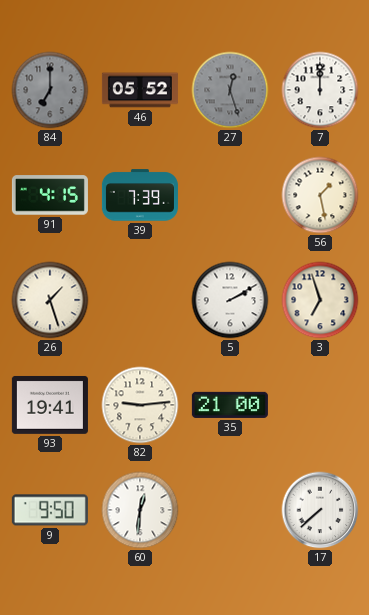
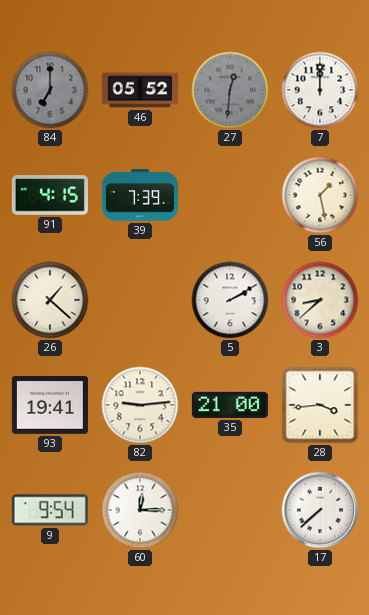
27: 12:27 -> 12:31
26: 1:27 -> 1:22
3: 6:57 -> 8:38
28: none -> 3:44
9: 9:50 -> 9:54
60: 12:31 -> 12:15
